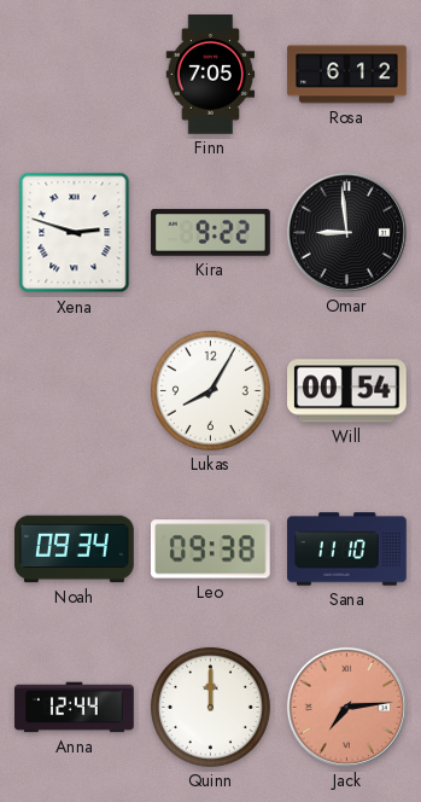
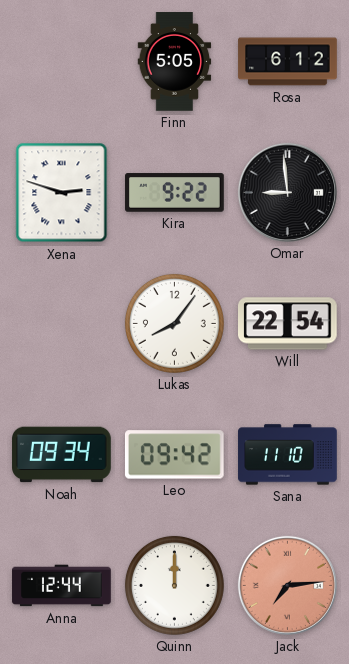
Finn: 7:05 -> 5:05
Lukas: 8:05 -> 8:06
Will: 00:54 -> 22:54
Leo: 09:38 -> 09:42
